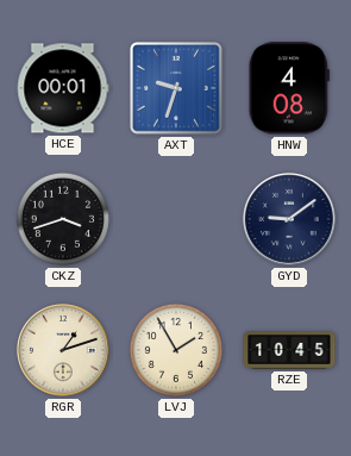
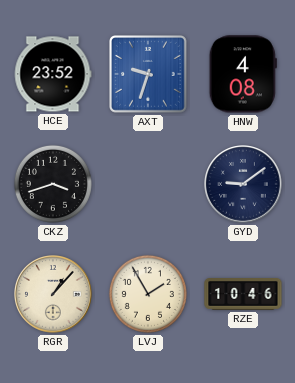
HCE: 00:01 -> 23:52
RGR: 1:12 -> 1:07
RZE: 10:45 -> 10:46
